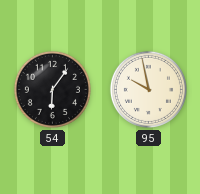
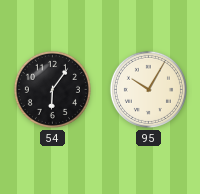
95: 9:58 -> 10:05
